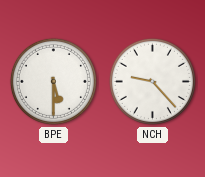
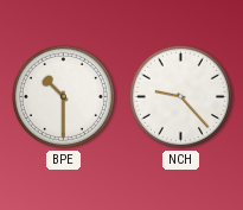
BPE: 5:30 -> 10:30
